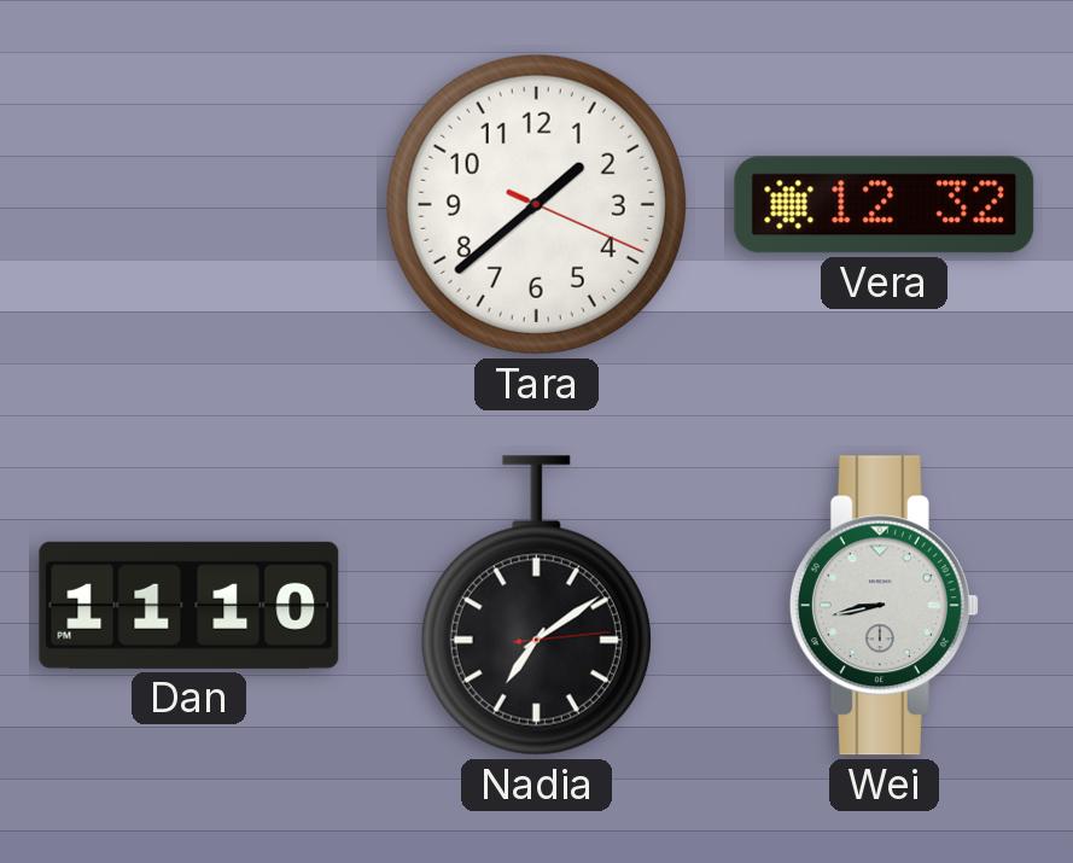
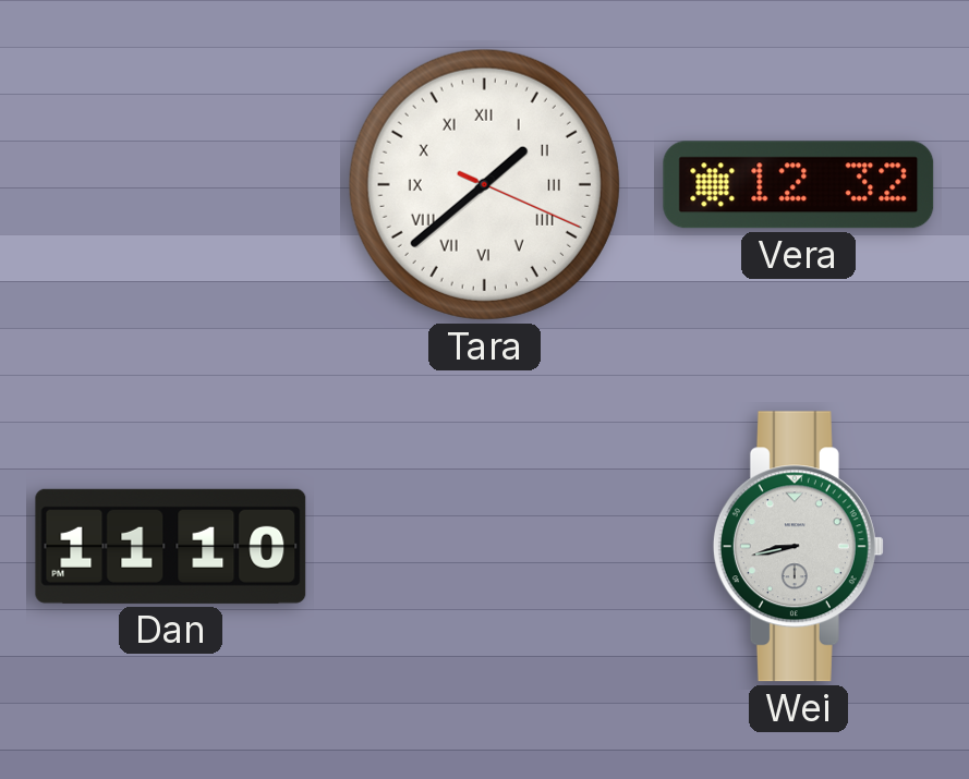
Tara numerals: Arabic -> Roman
Nadia: 7:09 -> none
